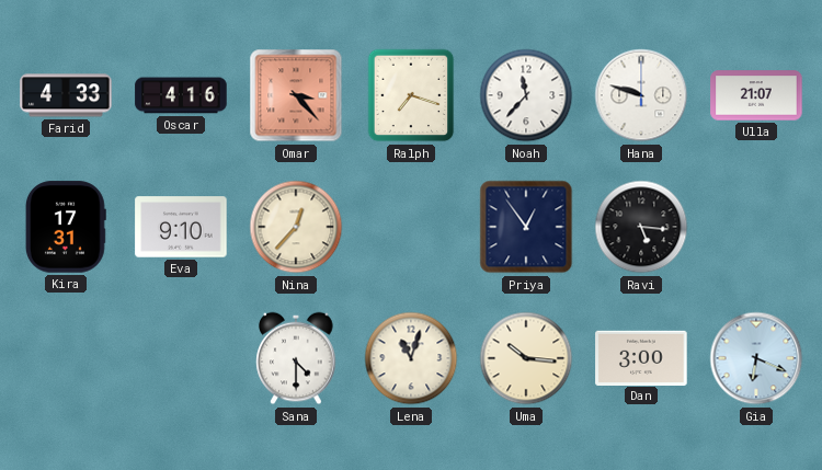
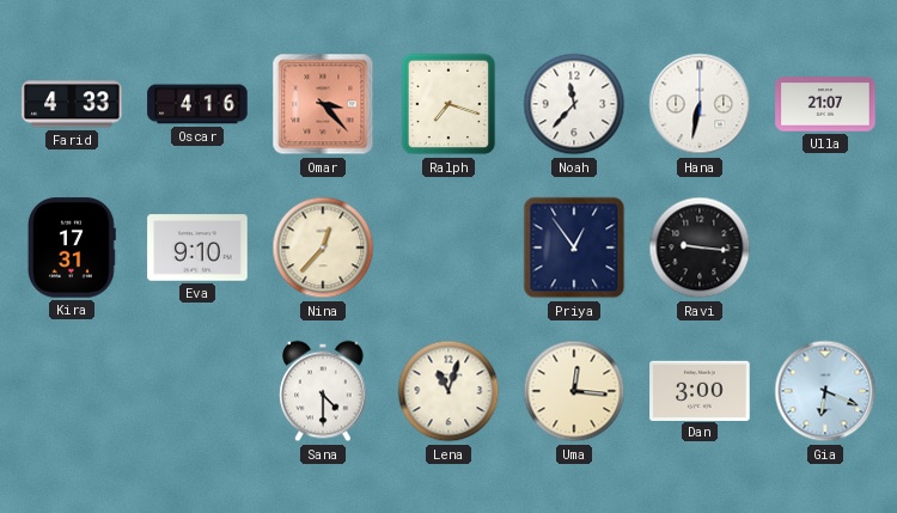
Hana: 9:48 -> 6:32
Ravi: 5:16 -> 9:16
Uma: 10:16 -> 12:16
